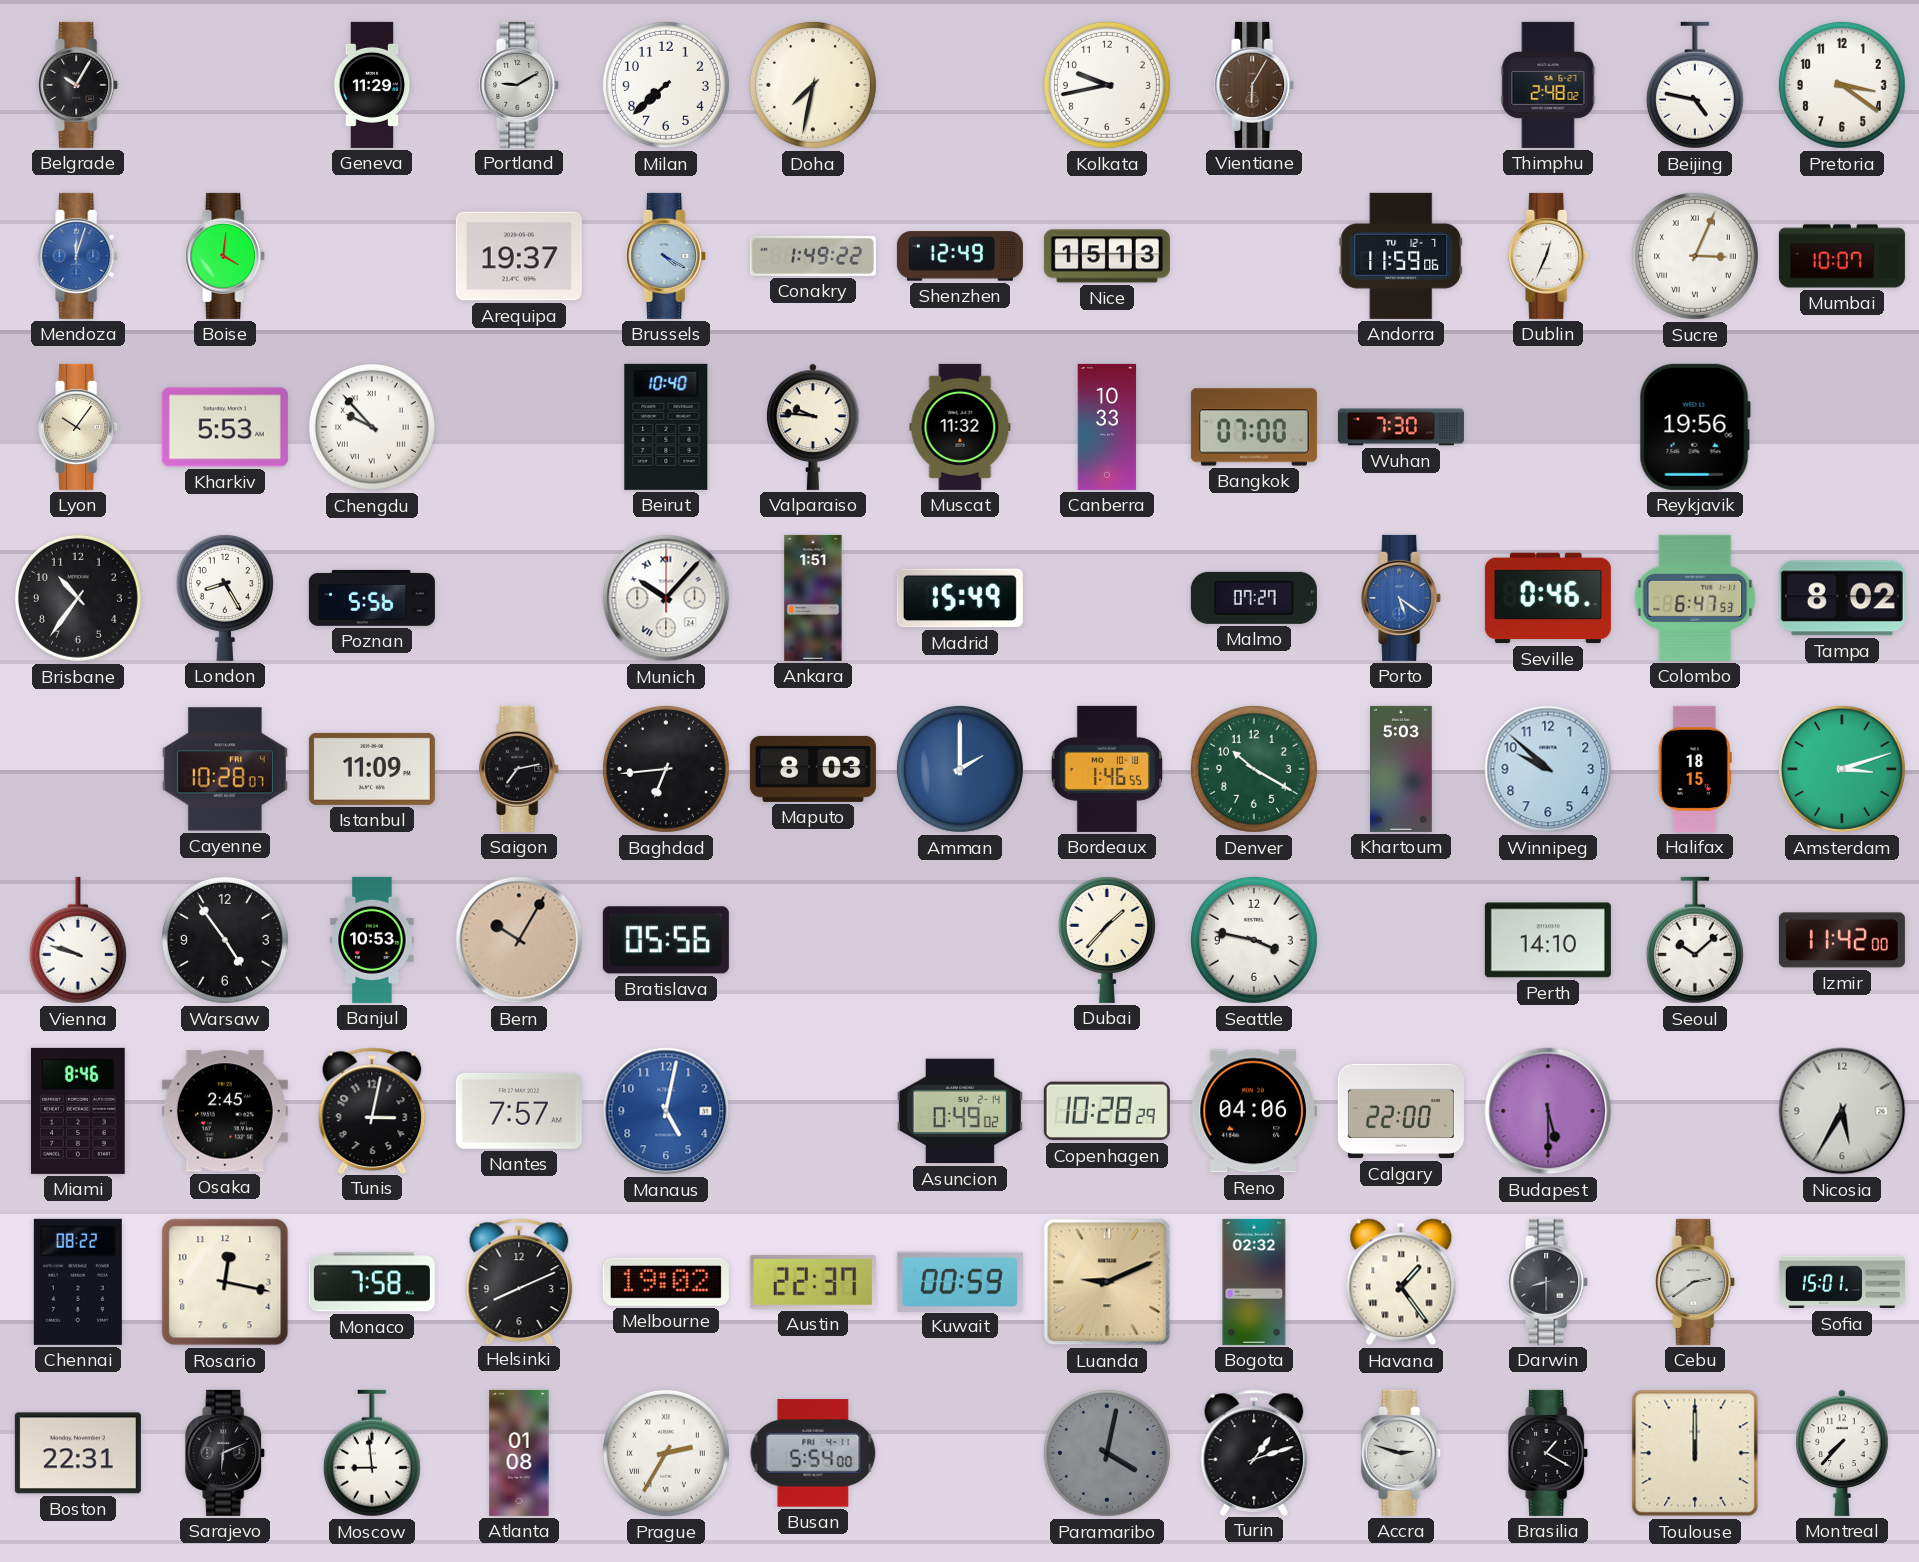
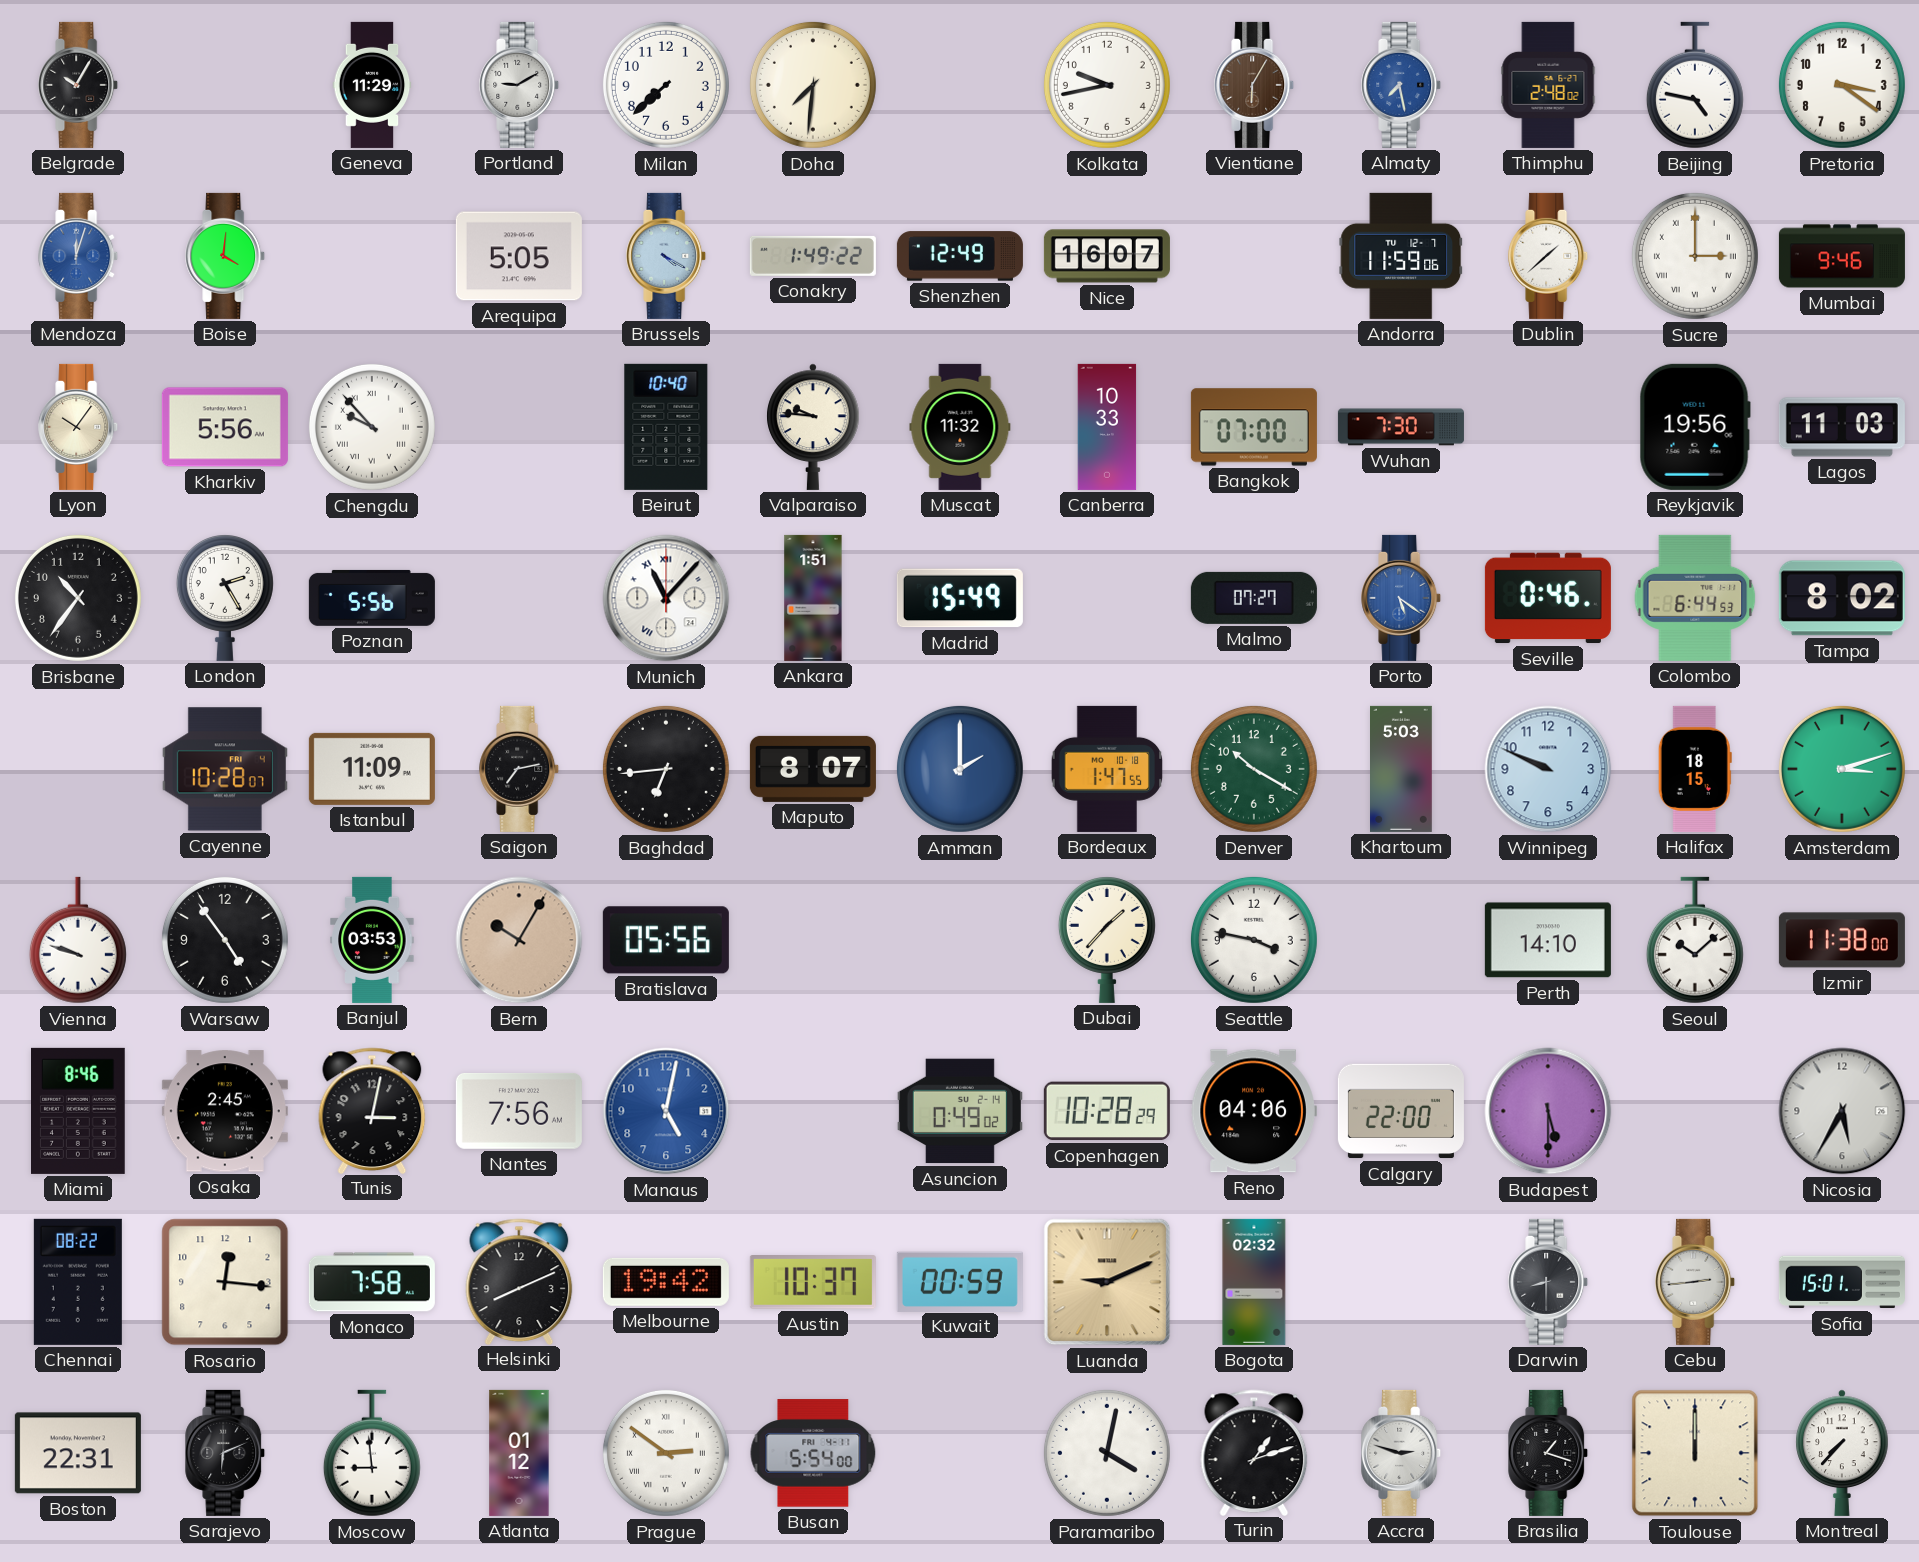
Doha: 7:32 -> 7:31
Almaty: none -> 7:28
Arequipa: 19:37 -> 5:05
Nice: 15:13 -> 16:07
Dublin: 12:34 -> 1:38
Sucre: 3:04 -> 3:00
Mumbai: 10:07 -> 9:46
Kharkiv: 5:53 -> 5:56
Lagos: none -> 11:03
London: 8:25 -> 2:25
Munich: 10:07 -> 11:07
Colombo: 6:47 -> 6:44
Maputo: 8:03 -> 8:07
Bordeaux: 1:46 -> 1:47
Winnipeg: 9:52 -> 9:49
Banjul: 10:53 -> 03:53
Izmir: 11:42 -> 11:38
Nantes: 7:57 -> 7:56
Rosario: 12:17 -> 12:16
Melbourne: 19:02 -> 19:42
Austin: 22:37 -> 10:37
Havana: 1:24 -> none
Cebu: 2:39 -> 2:44
Atlanta: 01:08 -> 01:12
Prague: 2:35 -> 2:51
Paramaribo dial: grey -> white
Brasilia: 1:20 -> 1:18
